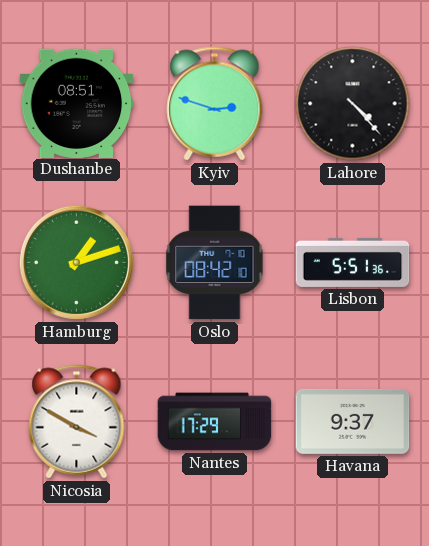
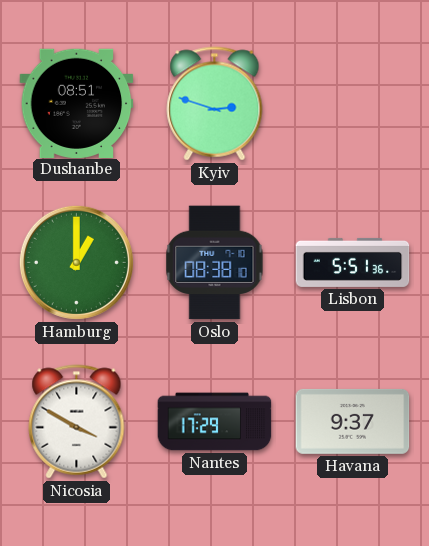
Lahore: 4:23 -> none
Hamburg: 1:12 -> 1:00
Oslo: 08:42 -> 08:38
